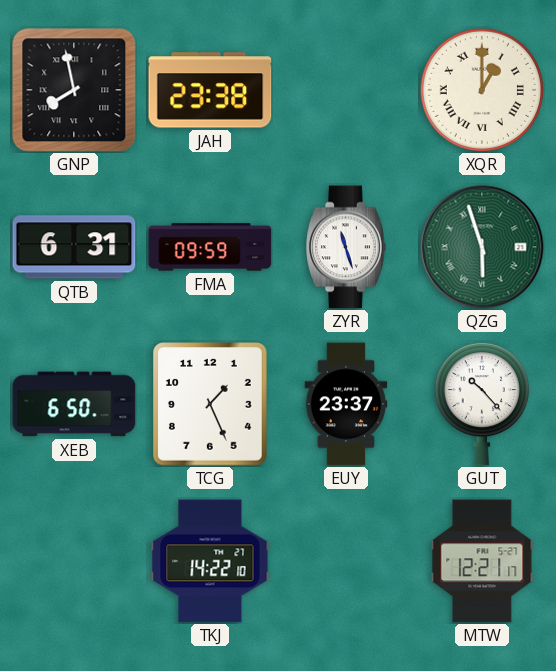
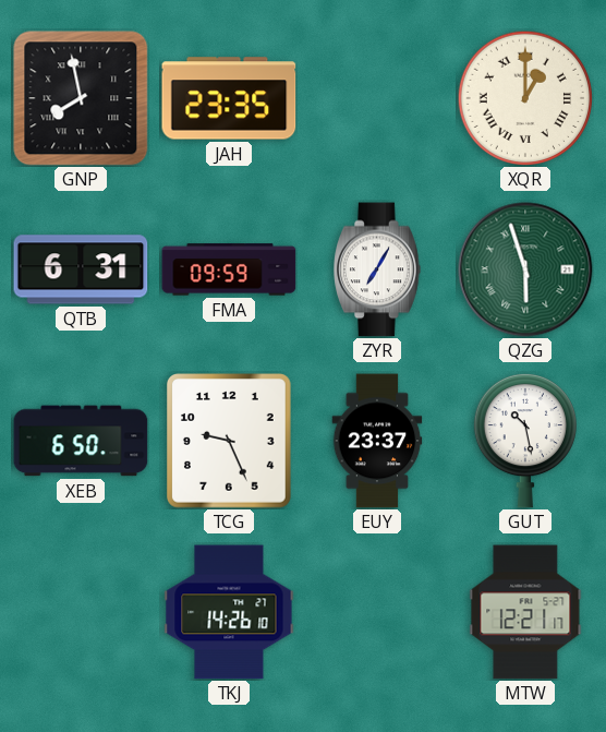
JAH: 23:38 -> 23:35
ZYR: 11:27 -> 7:05
TCG: 1:26 -> 9:26
GUT: 10:23 -> 10:28
TKJ: 14:22 -> 14:26
